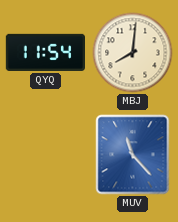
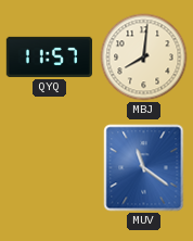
QYQ: 11:54 -> 11:57
MUV: 11:23 -> 11:21
